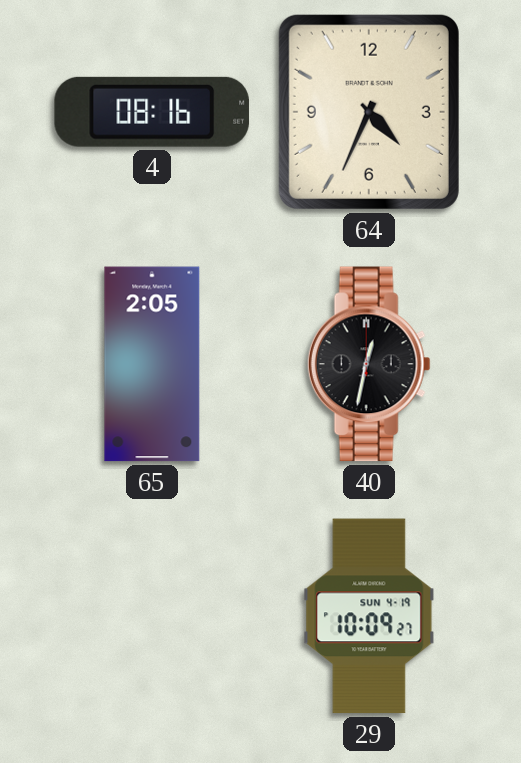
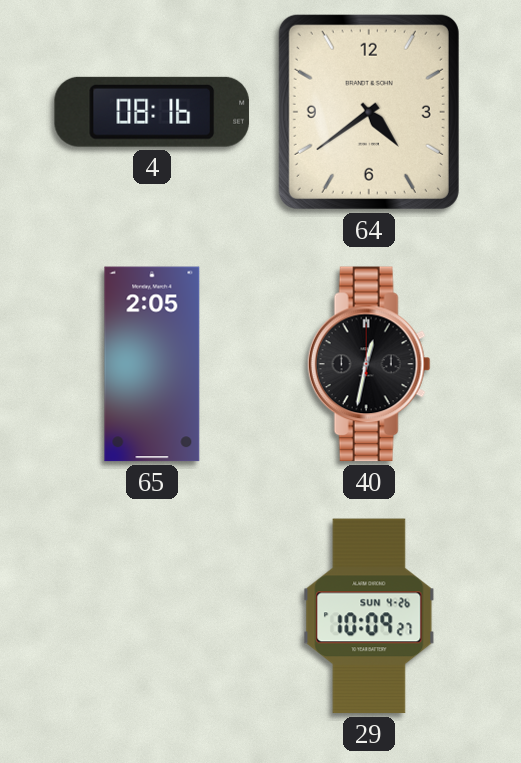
64: 4:34 -> 4:39
29 date: SUN 4-19 -> SUN 4-26
